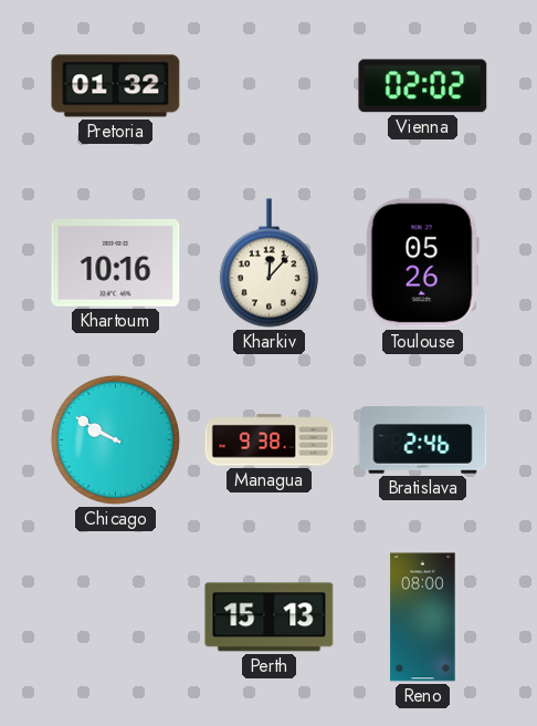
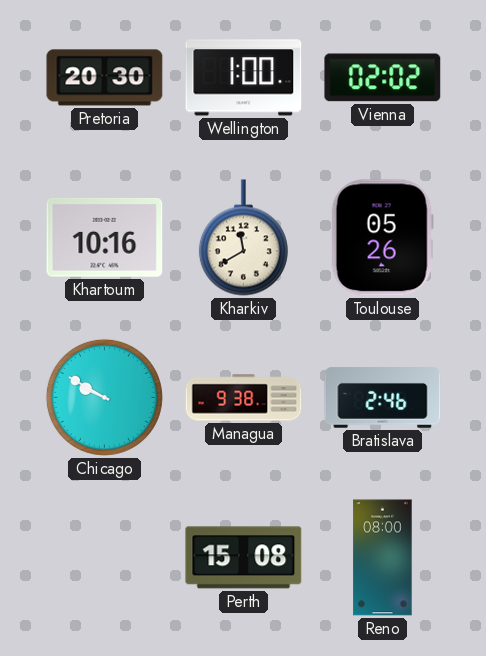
Pretoria: 01:32 -> 20:30
Wellington: none -> 1:00
Kharkiv: 12:07 -> 11:40
Perth: 15:13 -> 15:08
